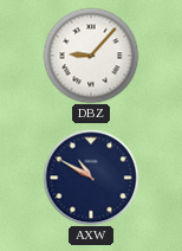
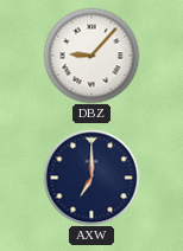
AXW: 10:50 -> 7:00
